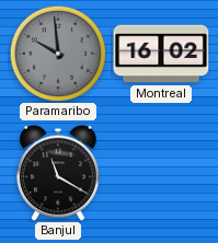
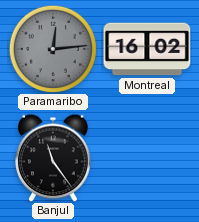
Paramaribo: 9:59 -> 12:14
Banjul: 11:20 -> 11:24
